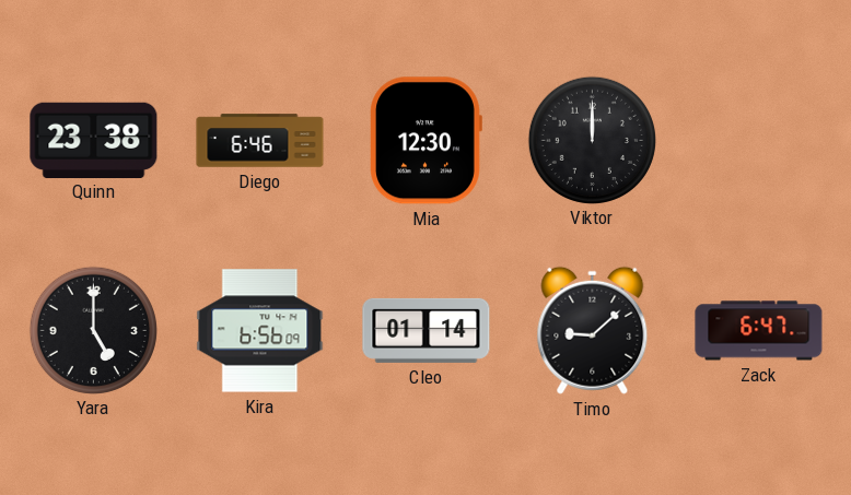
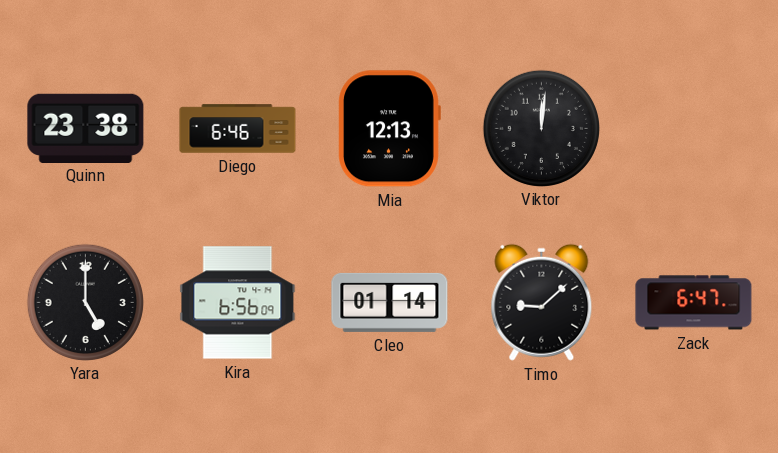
Mia: 12:30 -> 12:13
Viktor: 12:00 -> 12:01
